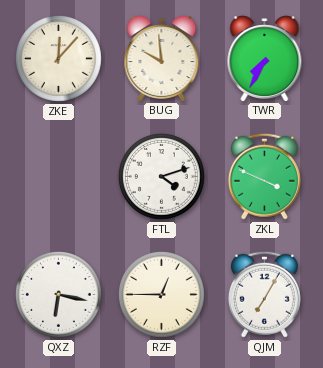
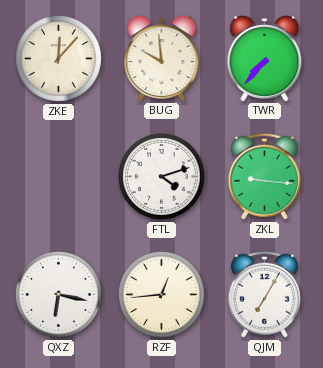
TWR: 7:35 -> 7:37
ZKL: 3:49 -> 9:16
RZF: 12:45 -> 12:44
